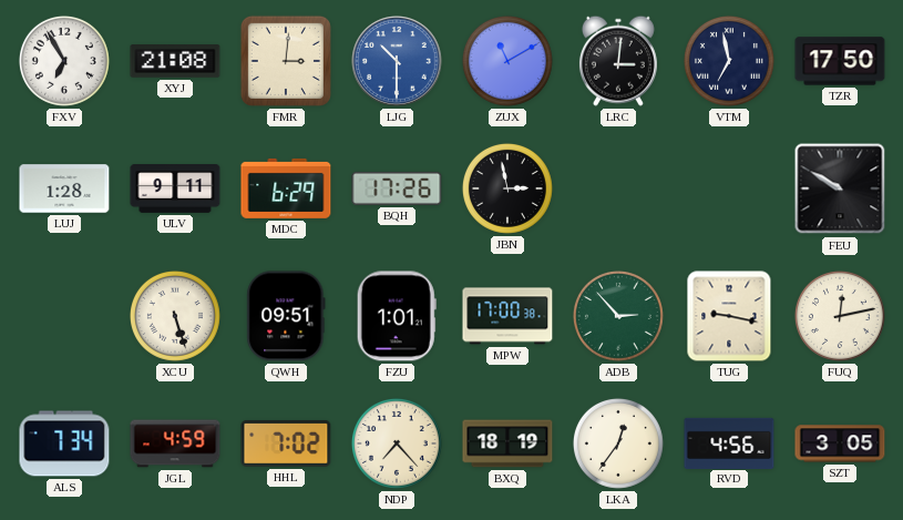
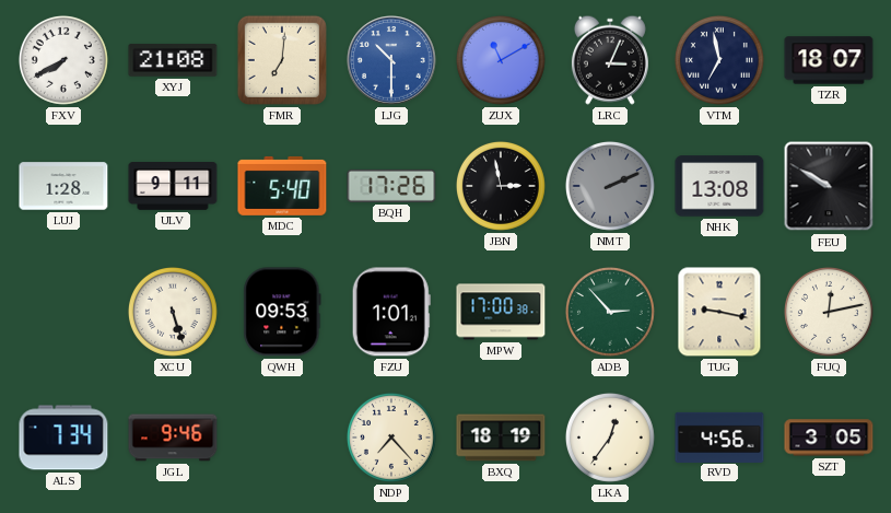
FXV: 6:55 -> 7:40
FMR: 3:01 -> 7:01
LRC: 3:01 -> 3:04
TZR: 17:50 -> 18:07
MDC: 6:29 -> 5:40
NMT: none -> 2:11
NHK: none -> 13:08
QWH: 09:51 -> 09:53
JGL: 4:59 -> 9:46
HHL: 7:02 -> none
